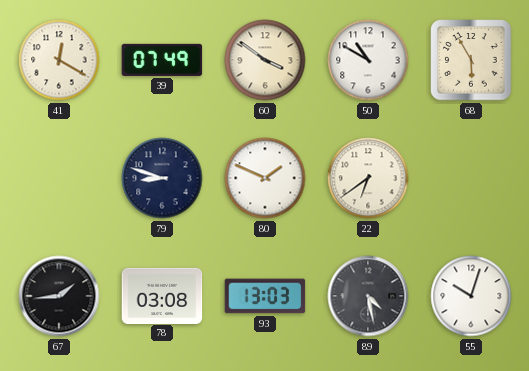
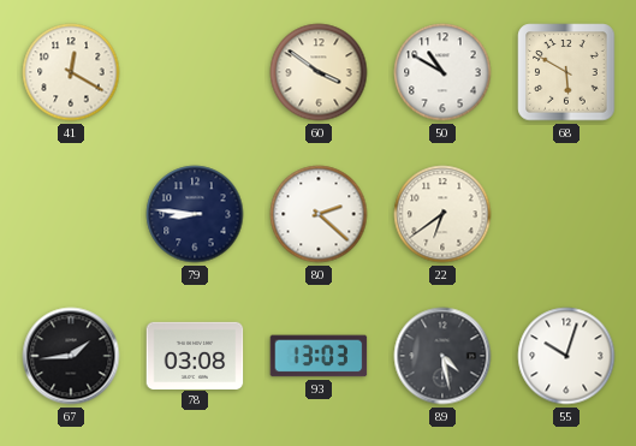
39: 07:49 -> none
68: 5:55 -> 5:50
79: 8:48 -> 8:46
80: 1:49 -> 2:22
